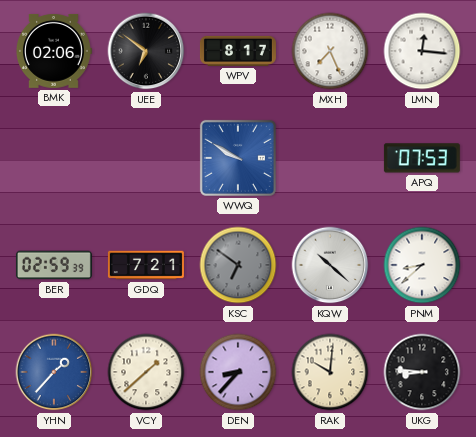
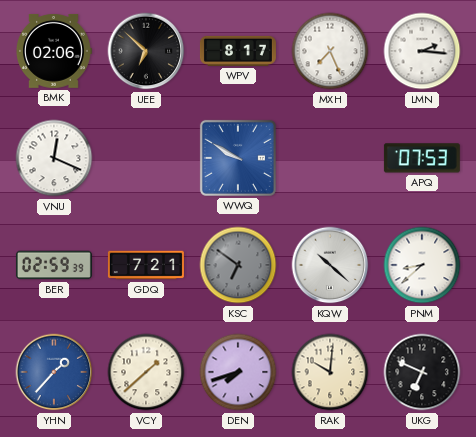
UEE: 6:51 -> 6:52
LMN: 12:16 -> 2:16
VNU: none -> 12:19
DEN: 8:37 -> 7:42
UKG: 8:46 -> 6:49
